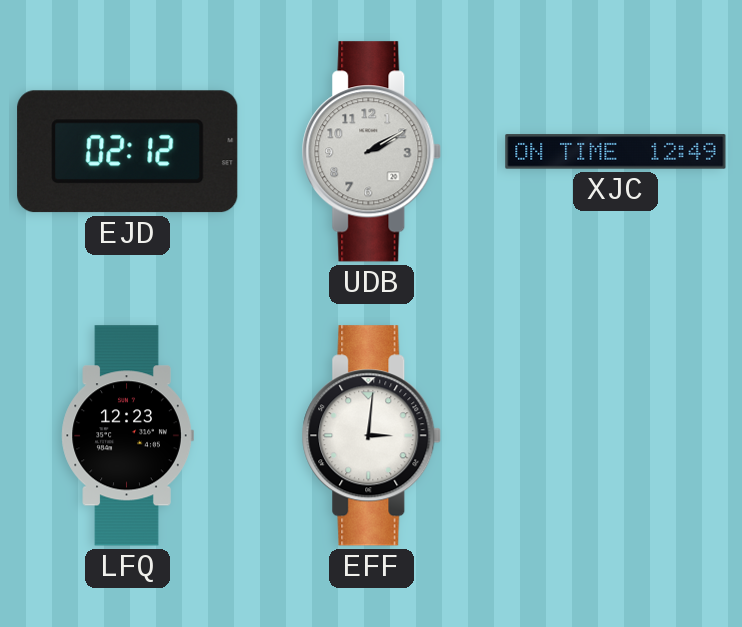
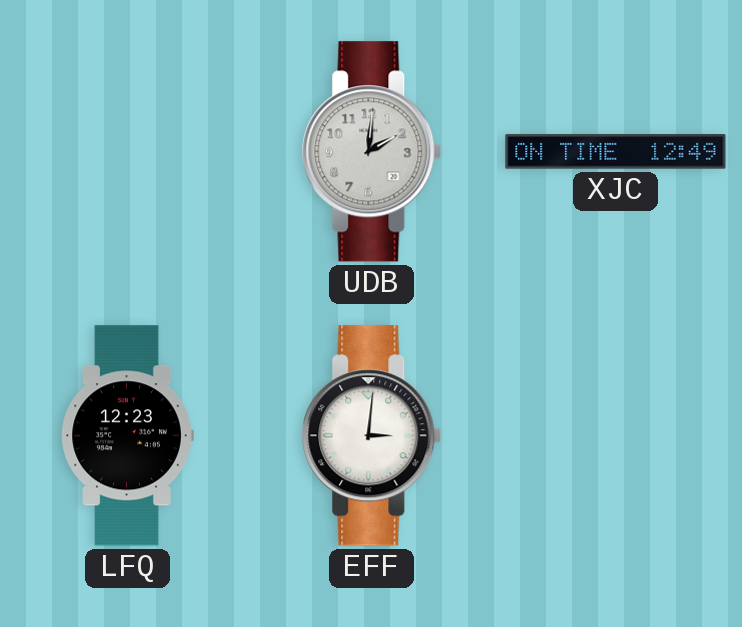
EJD: 02:12 -> none
UDB: 2:10 -> 2:01
